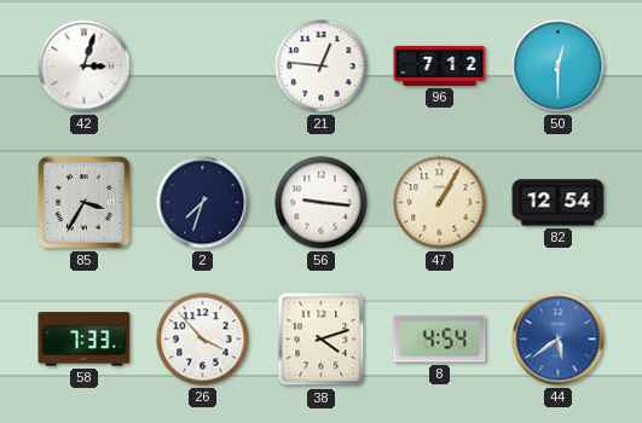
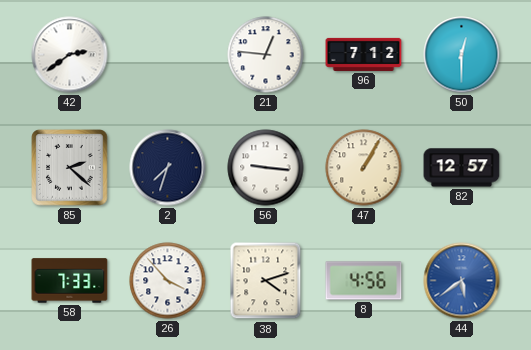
42: 3:03 -> 2:39
85: 3:35 -> 2:22
82: 12:54 -> 12:57
8: 4:54 -> 4:56
